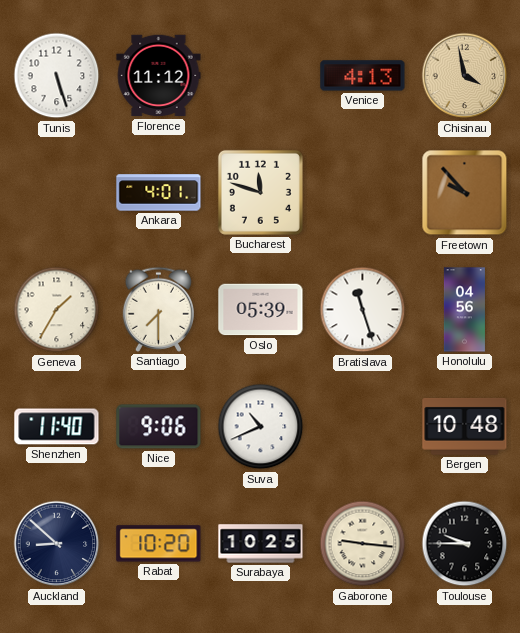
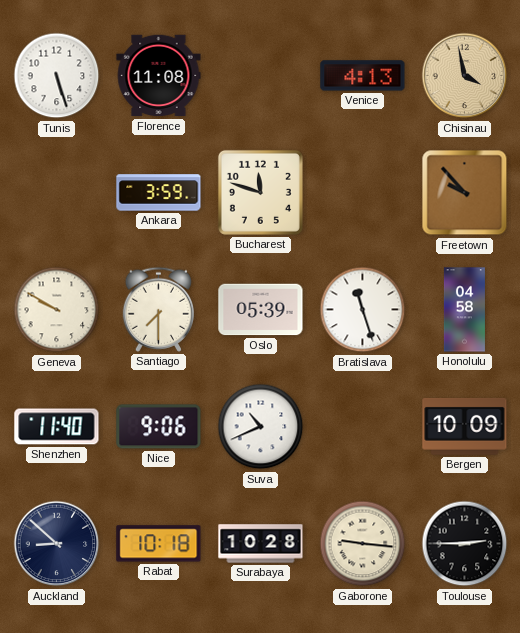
Florence: 11:12 -> 11:08
Ankara: 4:01 -> 3:59
Geneva: 1:35 -> 9:50
Honolulu: 04:56 -> 04:58
Bergen: 10:48 -> 10:09
Rabat: 10:20 -> 10:18
Surabaya: 10:25 -> 10:28
Toulouse: 9:45 -> 2:45
